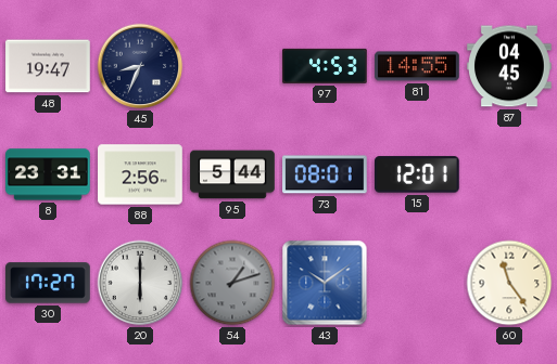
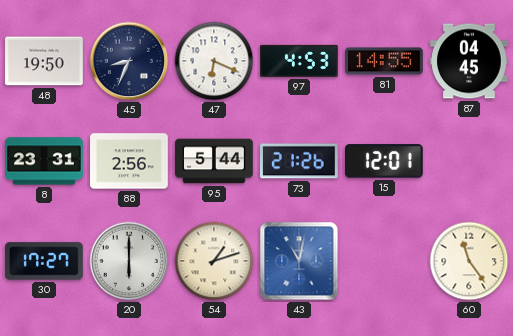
48: 19:47 -> 19:50
47: none -> 6:19
73: 08:01 -> 21:26
54 dial: grey -> cream
43: 10:09 -> 11:02
